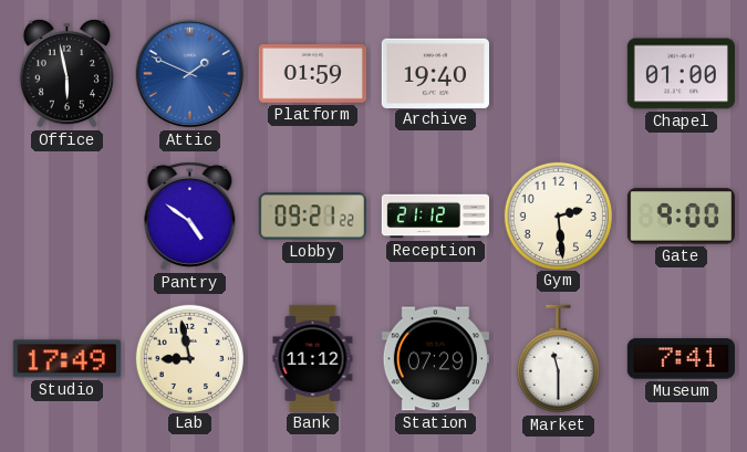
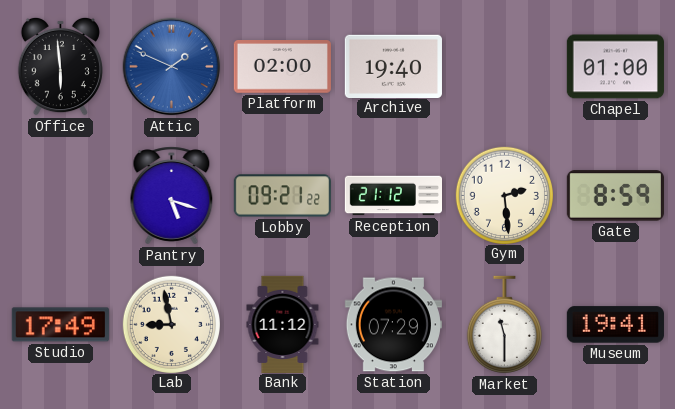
Office: 5:58 -> 5:59
Platform: 01:59 -> 02:00
Pantry: 4:51 -> 5:18
Gate: 9:00 -> 8:59
Museum: 7:41 -> 19:41
